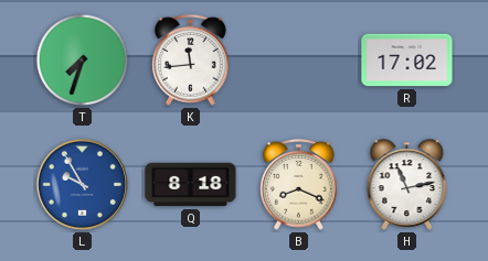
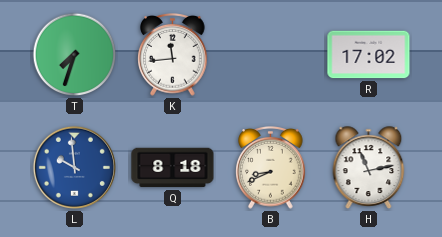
L: 9:55 -> 9:59
B: 8:19 -> 8:41
